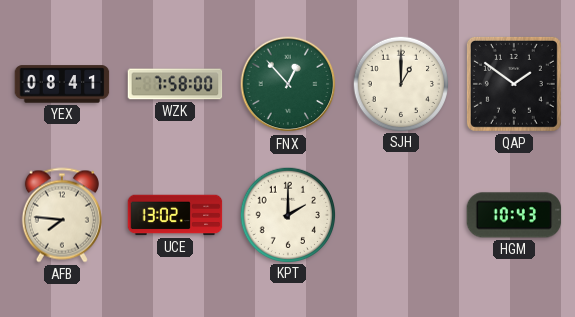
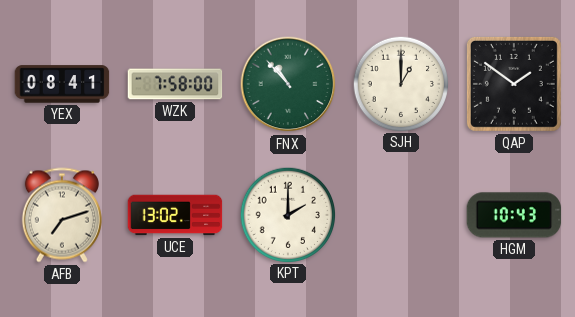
FNX: 12:53 -> 10:53
AFB: 7:46 -> 7:12
